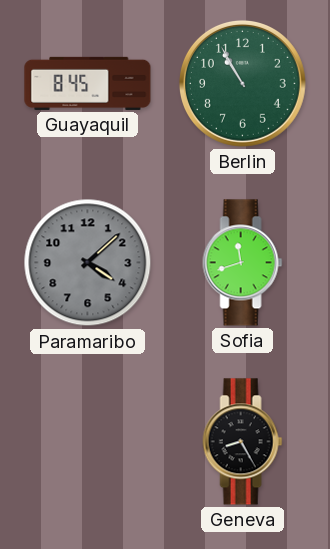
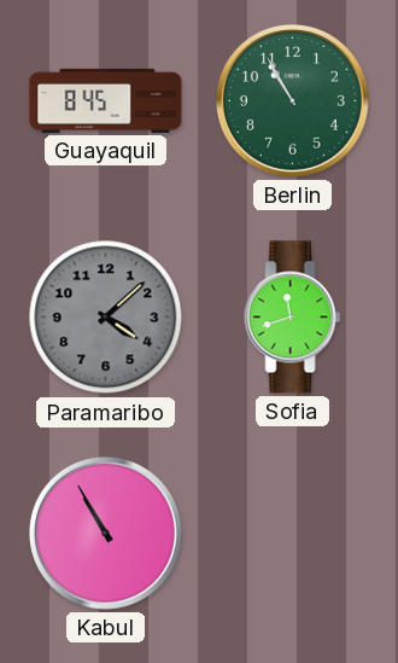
Kabul: none -> 10:55
Geneva: 8:25 -> none
